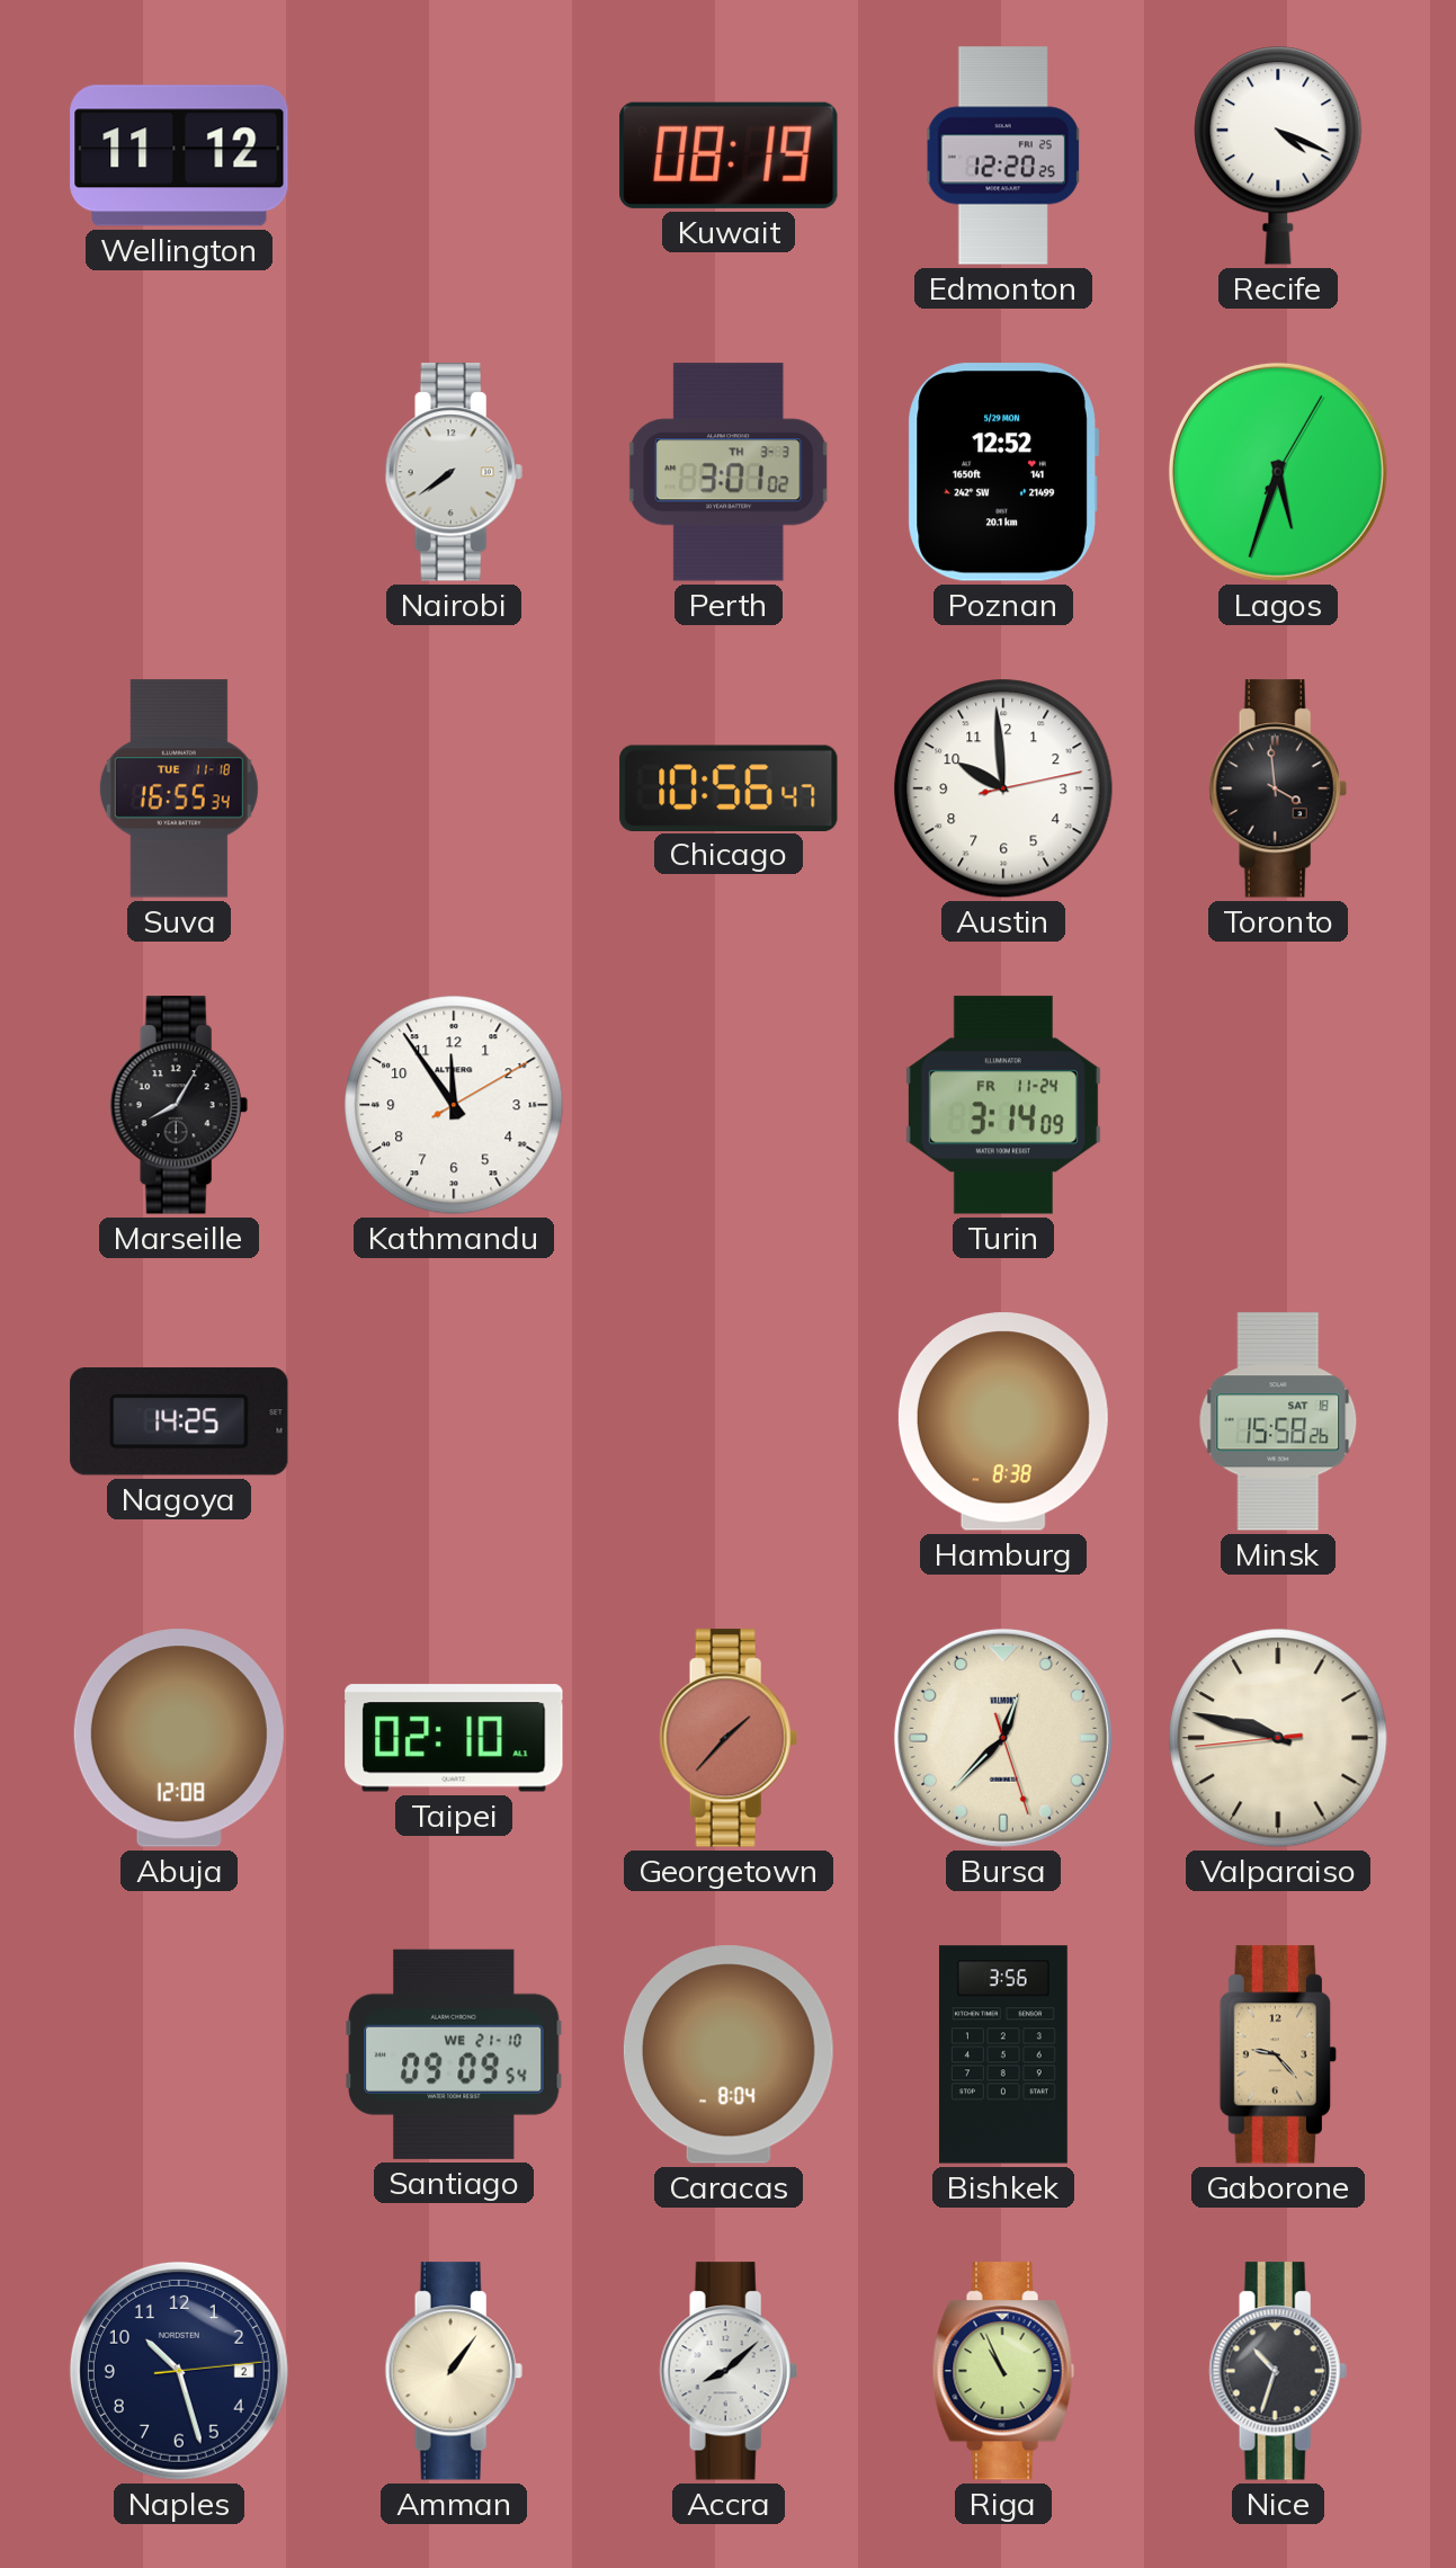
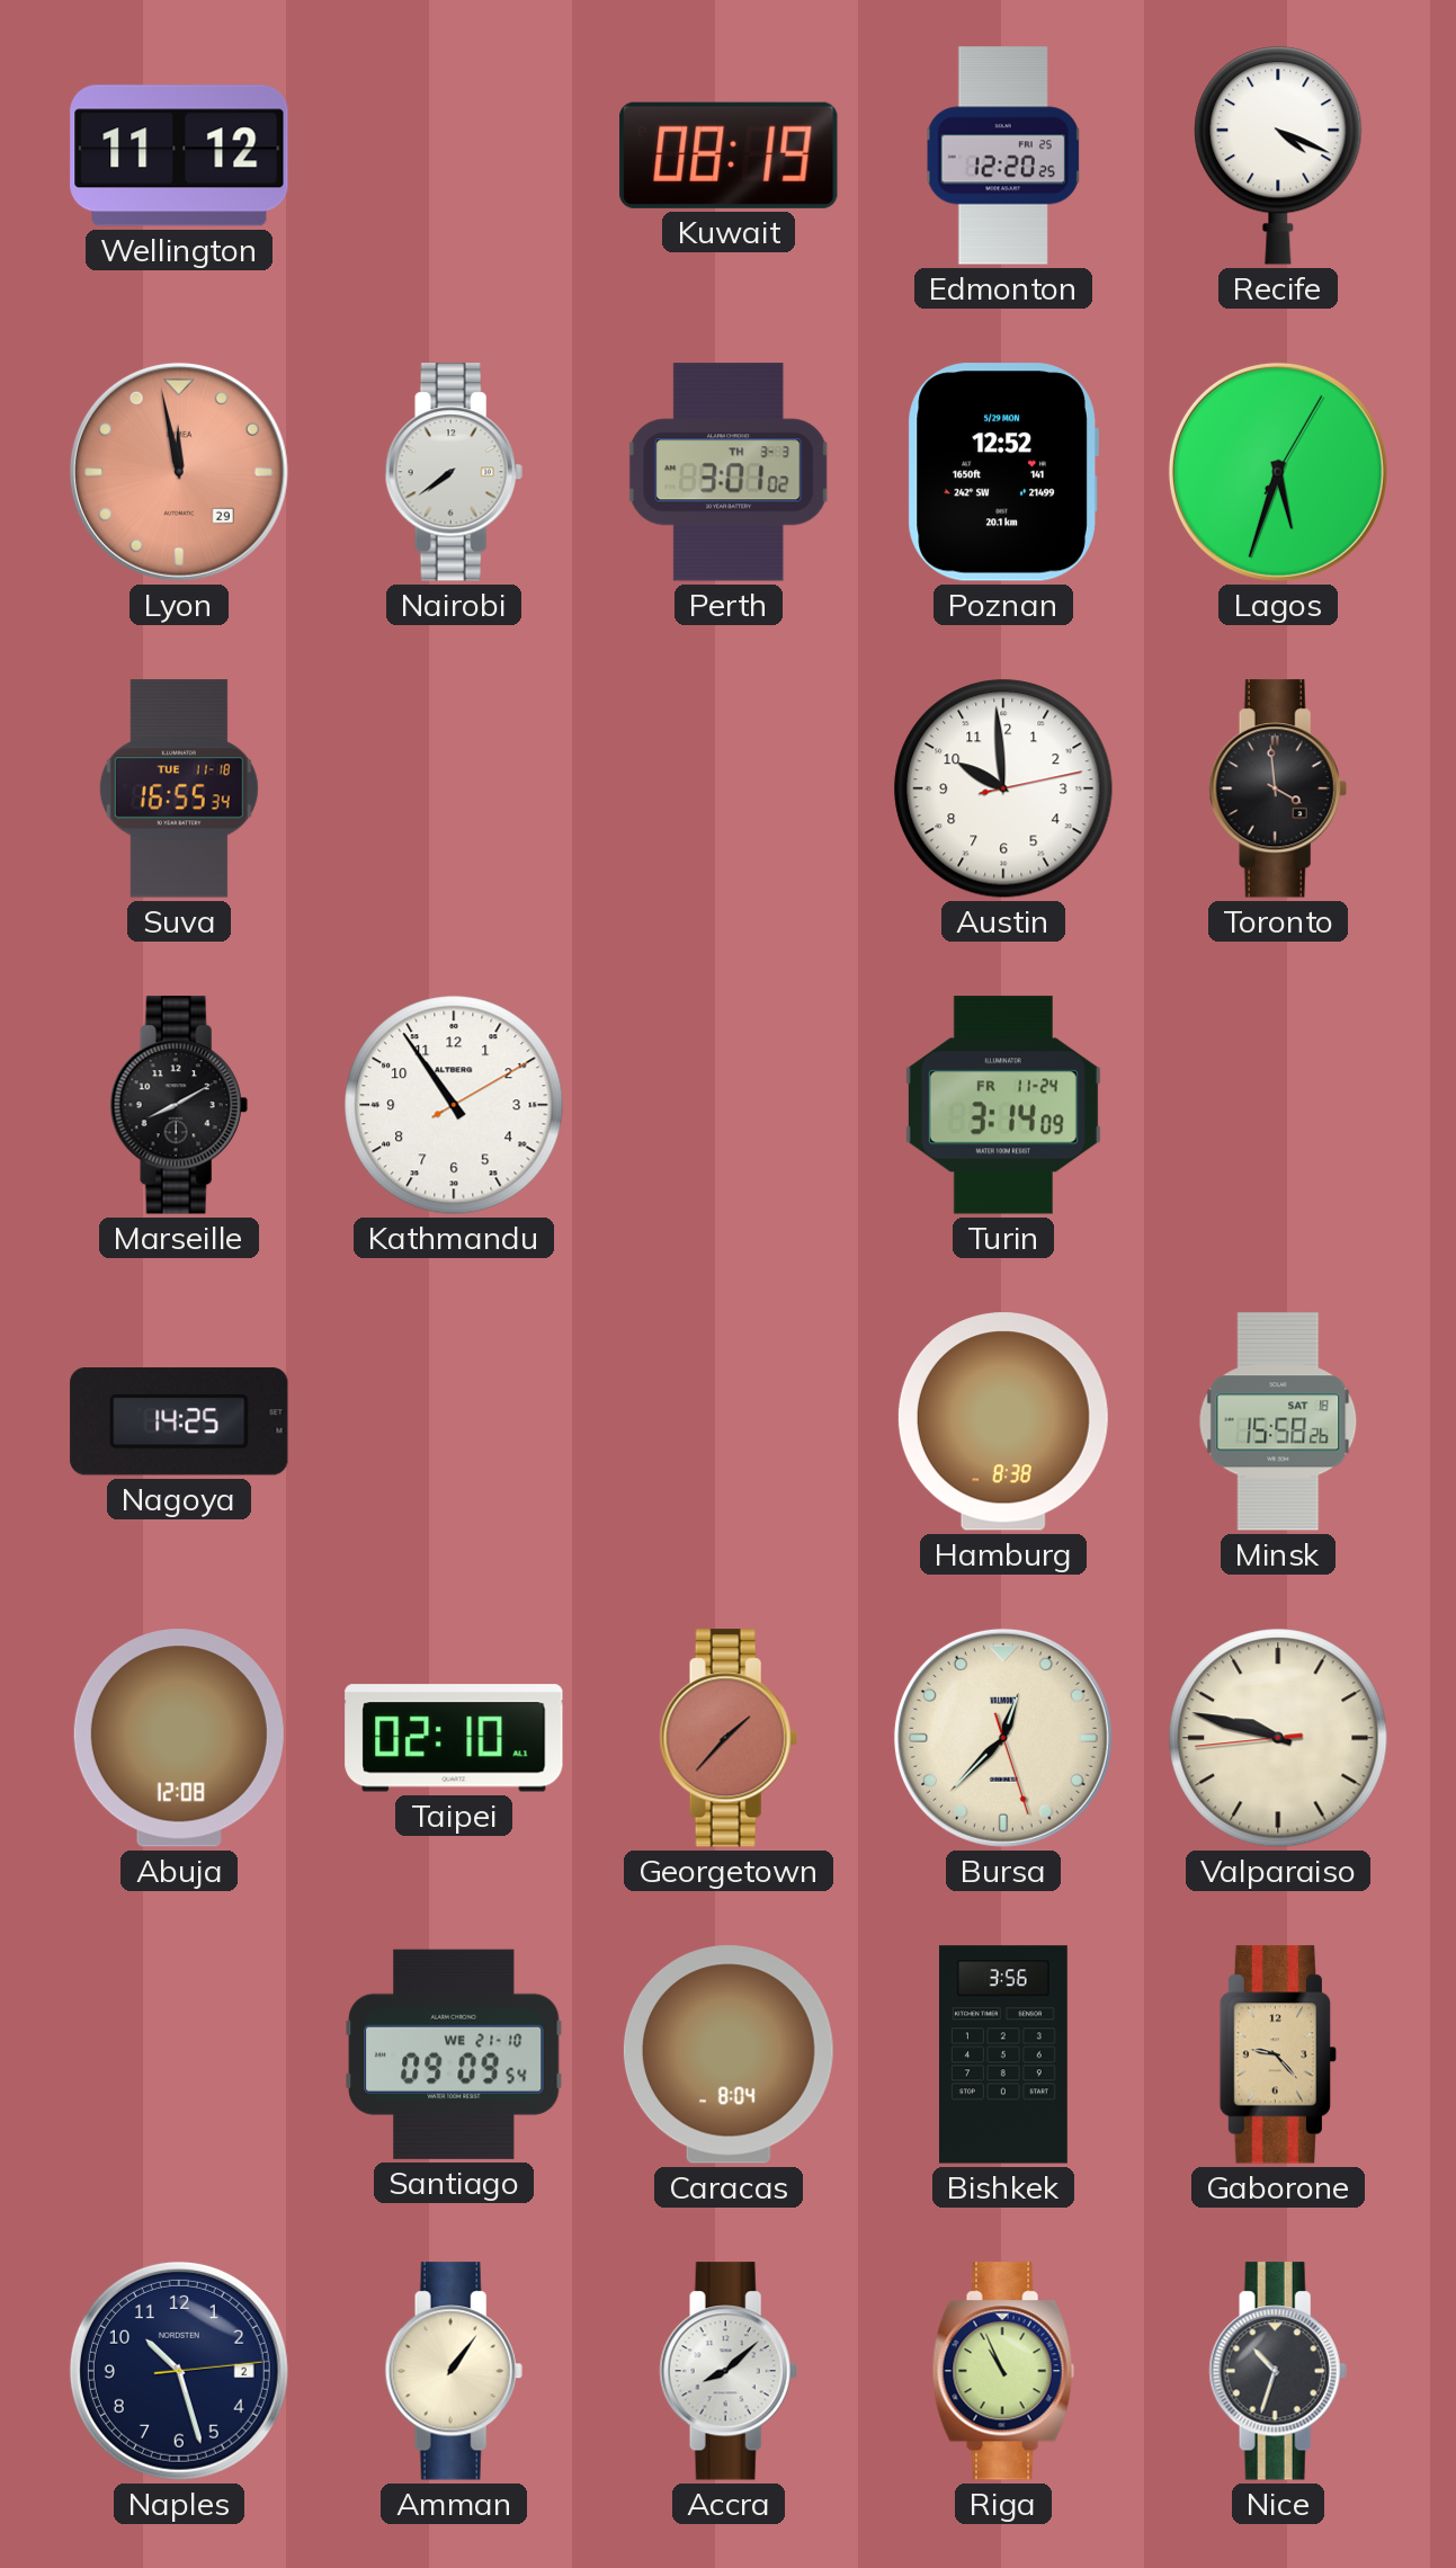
Lyon: none -> 11:58
Chicago: 10:56 -> none
Marseille: 8:05 -> 8:10
Kathmandu: 11:54 -> 10:54
